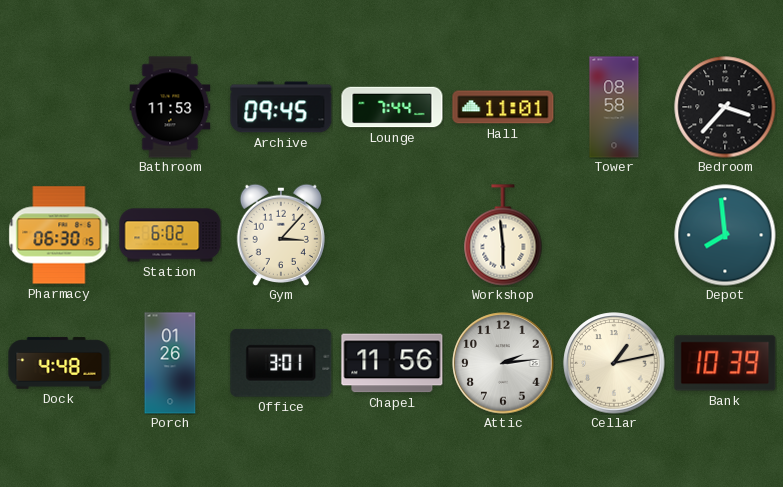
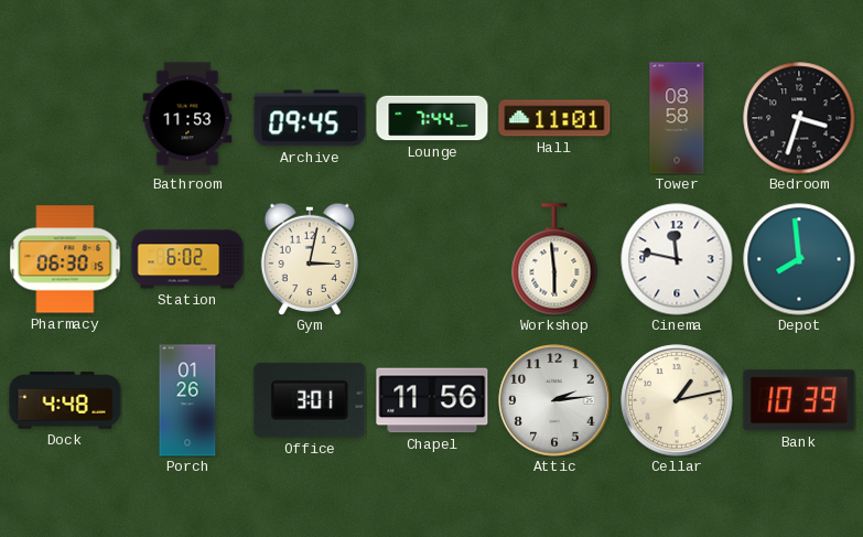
Bedroom: 3:37 -> 3:33
Gym: 3:07 -> 3:02
Cinema: none -> 11:47
